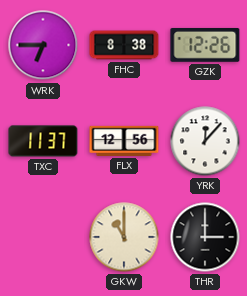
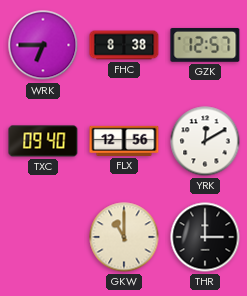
GZK: 12:26 -> 12:57
TXC: 11:37 -> 09:40
YRK: 12:07 -> 12:10
